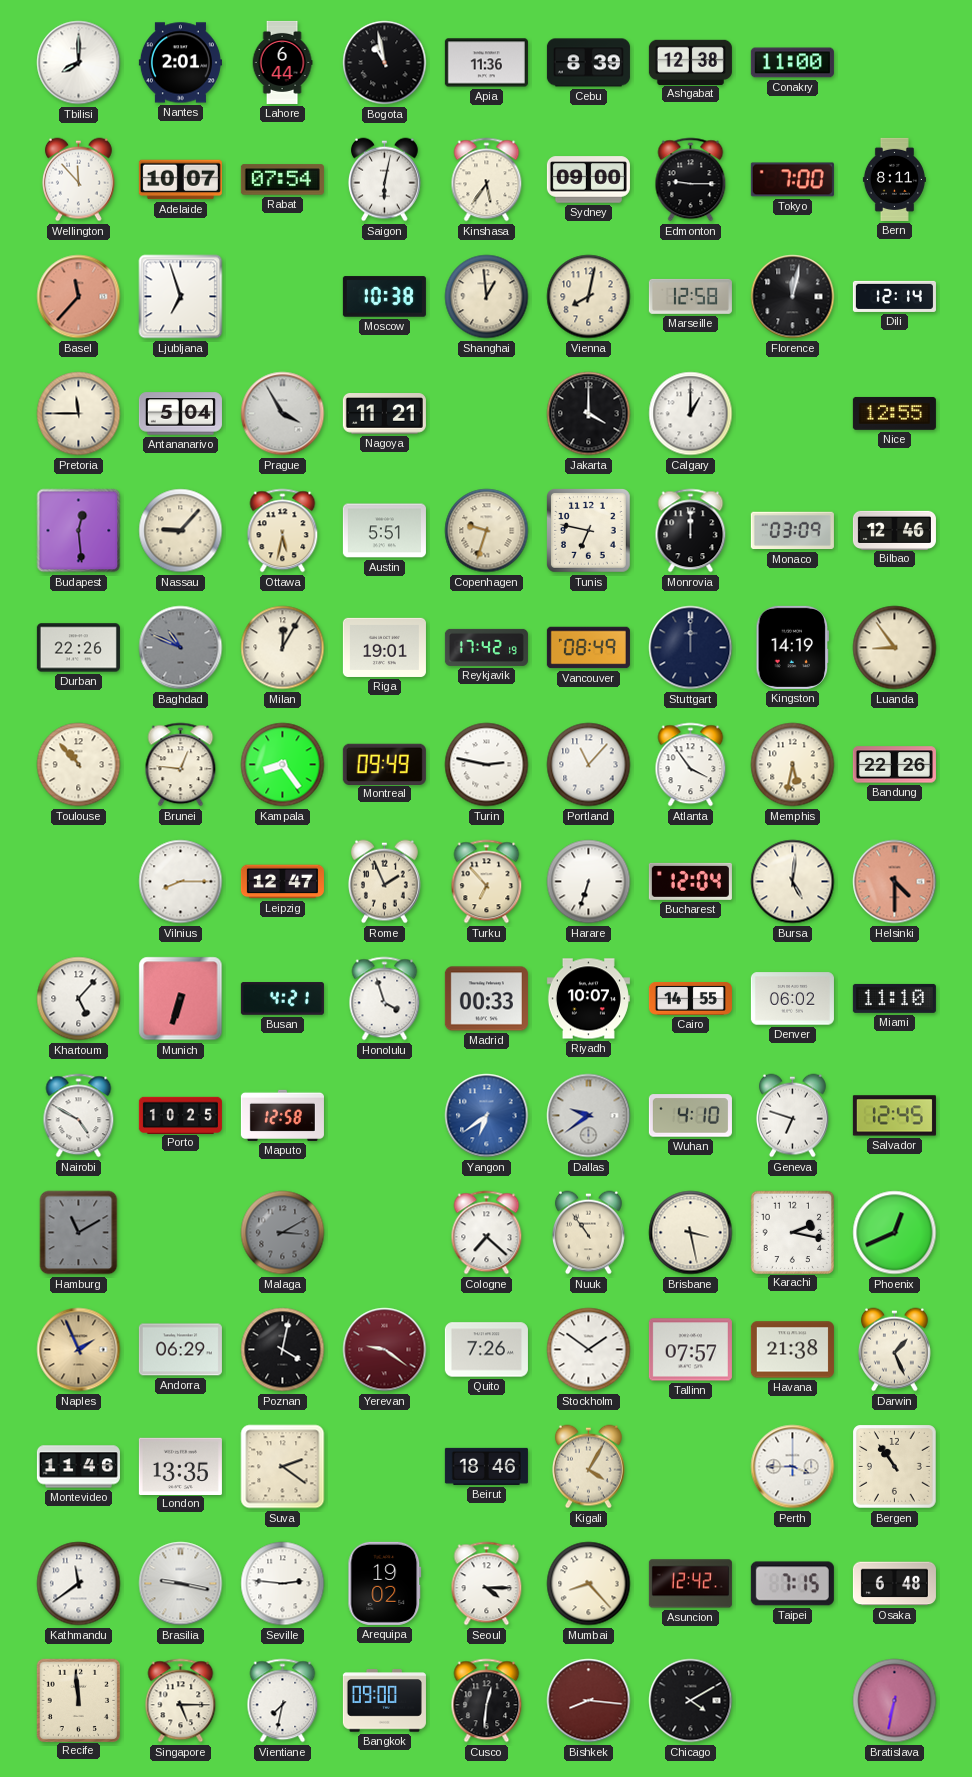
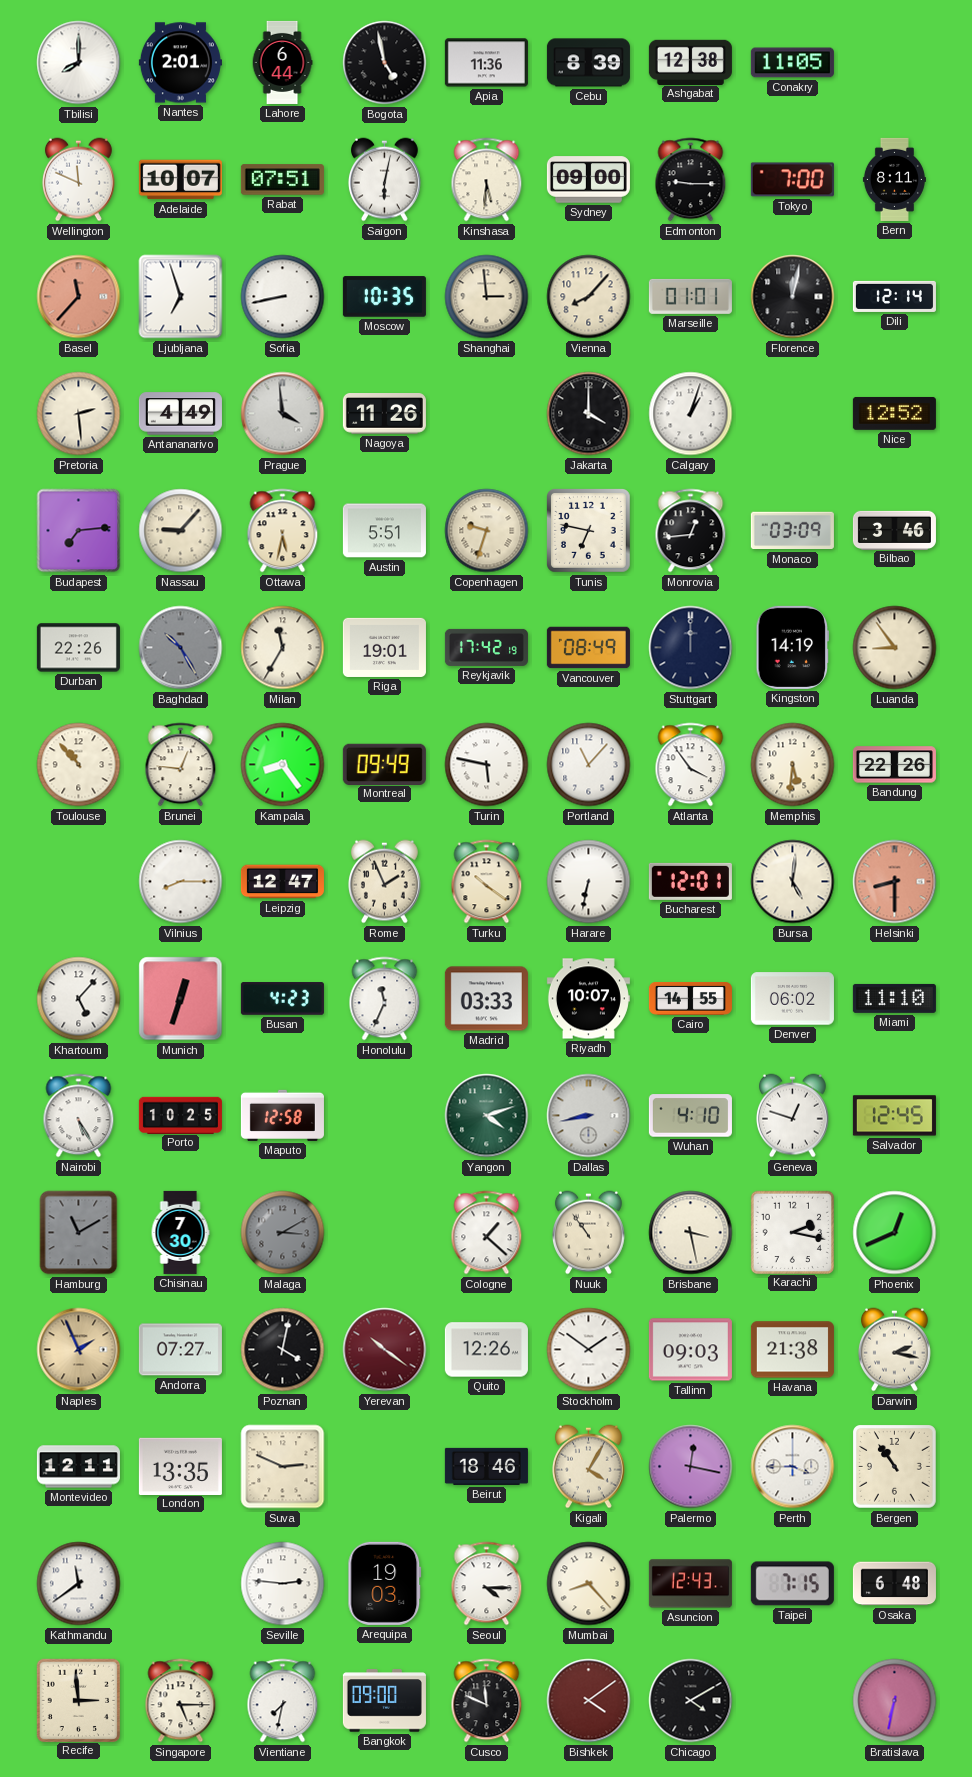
Bogota: 10:58 -> 4:58
Conakry: 11:00 -> 11:05
Wellington: 11:53 -> 11:49
Rabat: 07:54 -> 07:51
Kinshasa: 5:36 -> 5:31
Sofia: none -> 8:43
Moscow: 10:38 -> 10:35
Shanghai: 12:59 -> 2:59
Vienna: 8:02 -> 8:07
Marseille: 12:58 -> 01:01
Pretoria: 11:45 -> 2:29
Antananarivo: 5:04 -> 4:49
Prague: 3:55 -> 3:59
Nagoya: 11:21 -> 11:26
Calgary: 1:00 -> 1:03
Nice: 12:55 -> 12:52
Budapest: 12:29 -> 7:14
Monrovia: 12:00 -> 12:44
Bilbao: 12:46 -> 3:46
Baghdad: 10:49 -> 10:25
Milan: 12:05 -> 11:35
Turin: 2:47 -> 5:47
Memphis: 5:32 -> 5:31
Turku: 6:53 -> 10:21
Harare: 6:33 -> 6:32
Bucharest: 12:04 -> 12:01
Helsinki: 4:30 -> 8:30
Munich: 6:33 -> 12:33
Busan: 4:21 -> 4:23
Honolulu: 3:57 -> 11:34
Madrid: 00:33 -> 03:33
Nairobi: 4:50 -> 5:25
Yangon: 6:39 -> 4:12
Yangon dial: blue -> green
Dallas: 9:39 -> 8:43
Geneva: 6:48 -> 12:48
Chisinau: none -> 7:30
Cologne: 7:22 -> 1:22
Andorra: 06:29 -> 07:27
Yerevan: 9:21 -> 10:21
Quito: 7:26 -> 12:26
Tallinn: 07:57 -> 09:03
Darwin: 1:26 -> 2:17
Montevideo: 11:46 -> 12:11
Suva: 2:21 -> 2:49
Palermo: none -> 12:17
Brasilia: 9:17 -> none
Arequipa: 19:02 -> 19:03
Asuncion: 12:42 -> 12:43
Recife: 11:59 -> 2:59
Cusco: 12:31 -> 11:49
Bishkek: 8:16 -> 4:09
